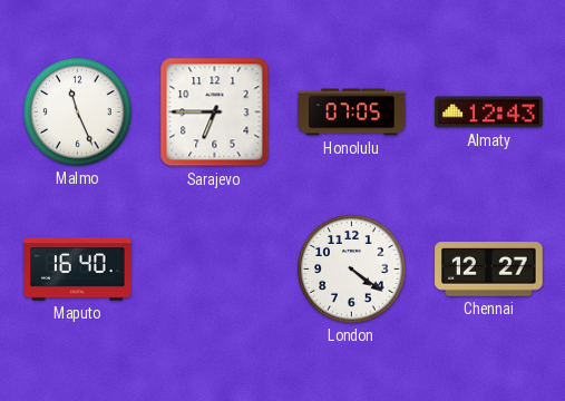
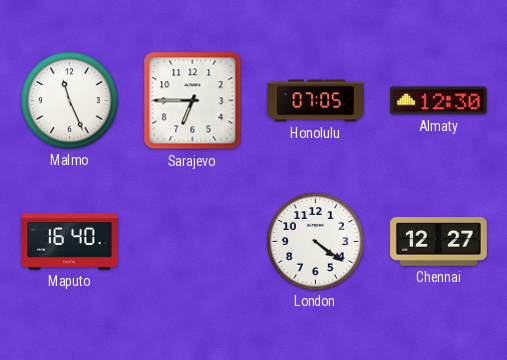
Almaty: 12:43 -> 12:30
